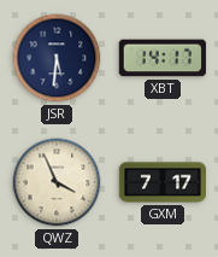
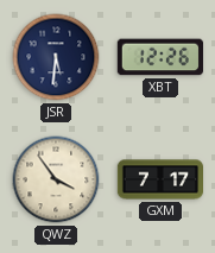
XBT: 14:17 -> 12:26
QWZ: 3:56 -> 3:54
